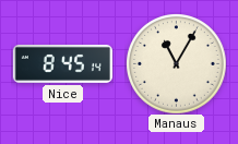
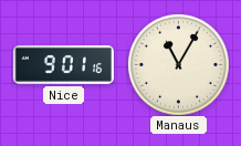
Nice: 8:45 -> 9:01
